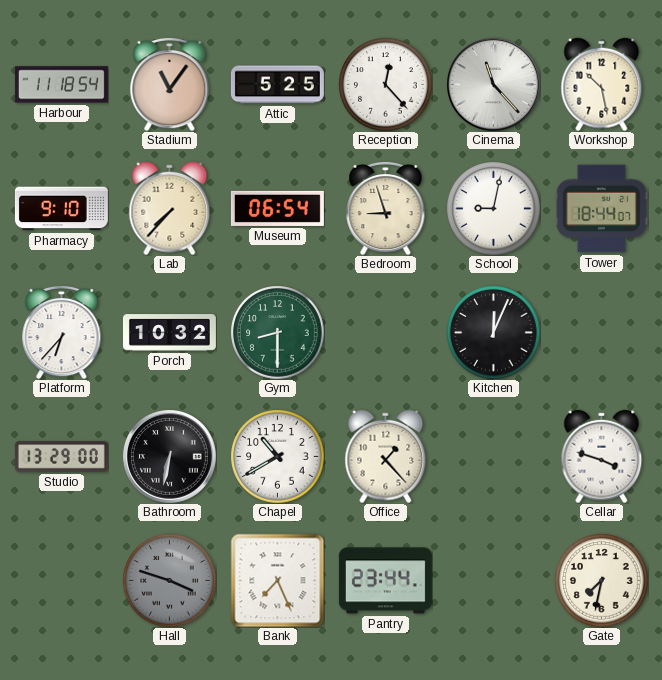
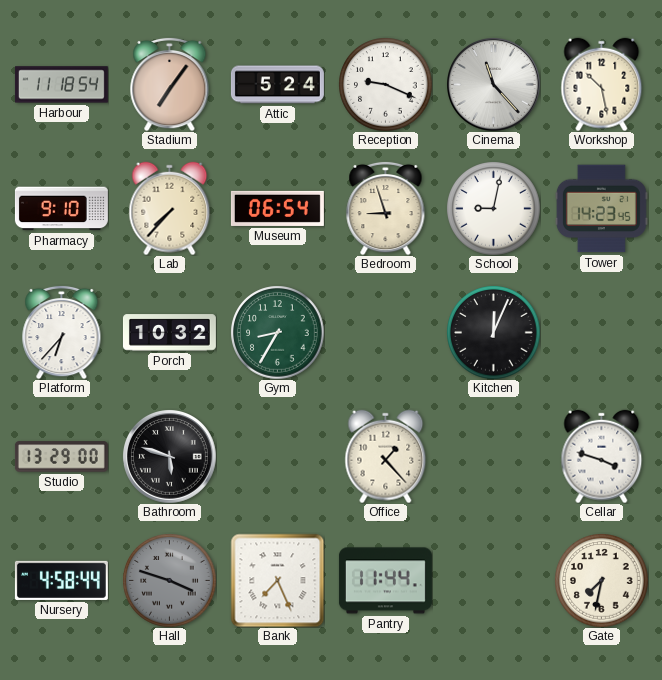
Stadium: 11:06 -> 7:06
Attic: 5:25 -> 5:24
Reception: 12:23 -> 9:19
Tower: 18:44 -> 14:23
Gym: 8:30 -> 8:35
Bathroom: 6:32 -> 5:48
Chapel: 10:40 -> none
Nursery: none -> 4:58
Pantry: 23:44 -> 11:44
